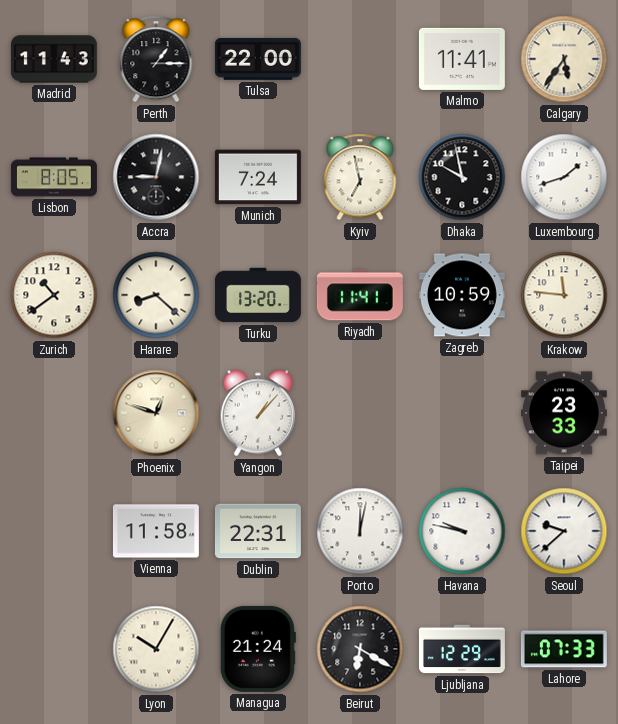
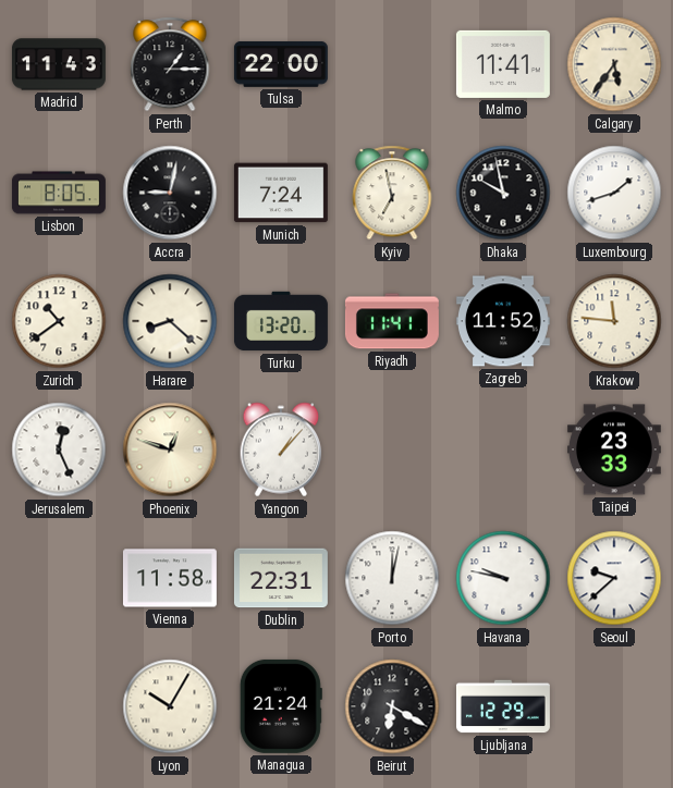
Zagreb: 10:59 -> 11:52
Jerusalem: none -> 12:26
Lahore: 07:33 -> none
